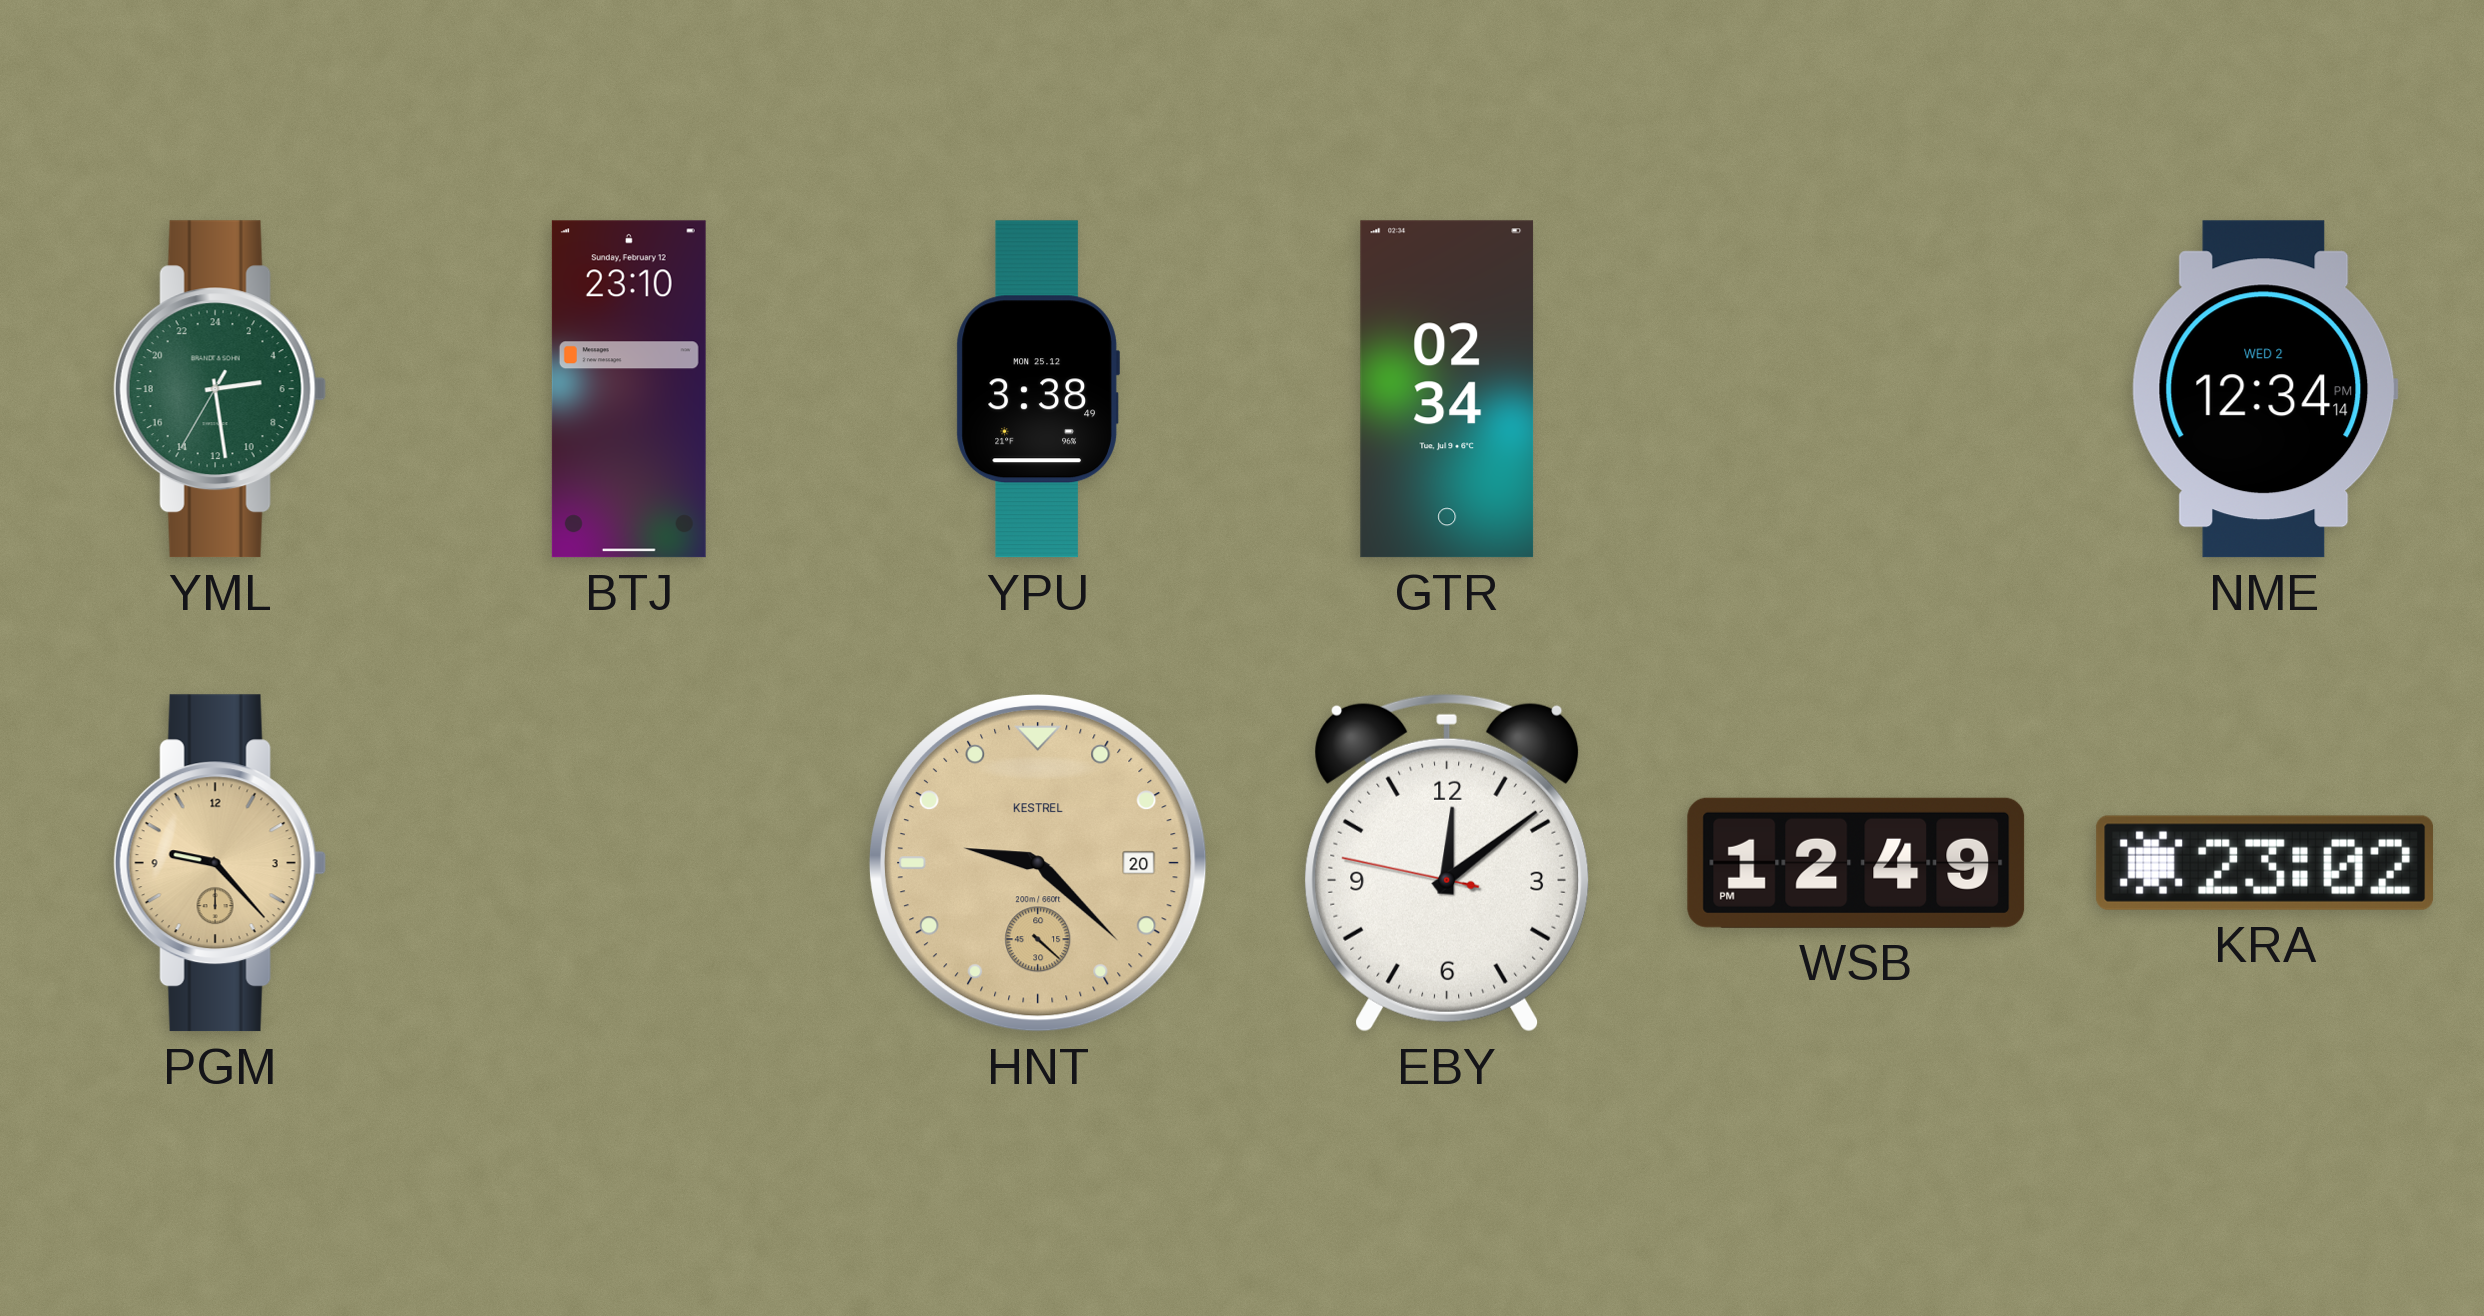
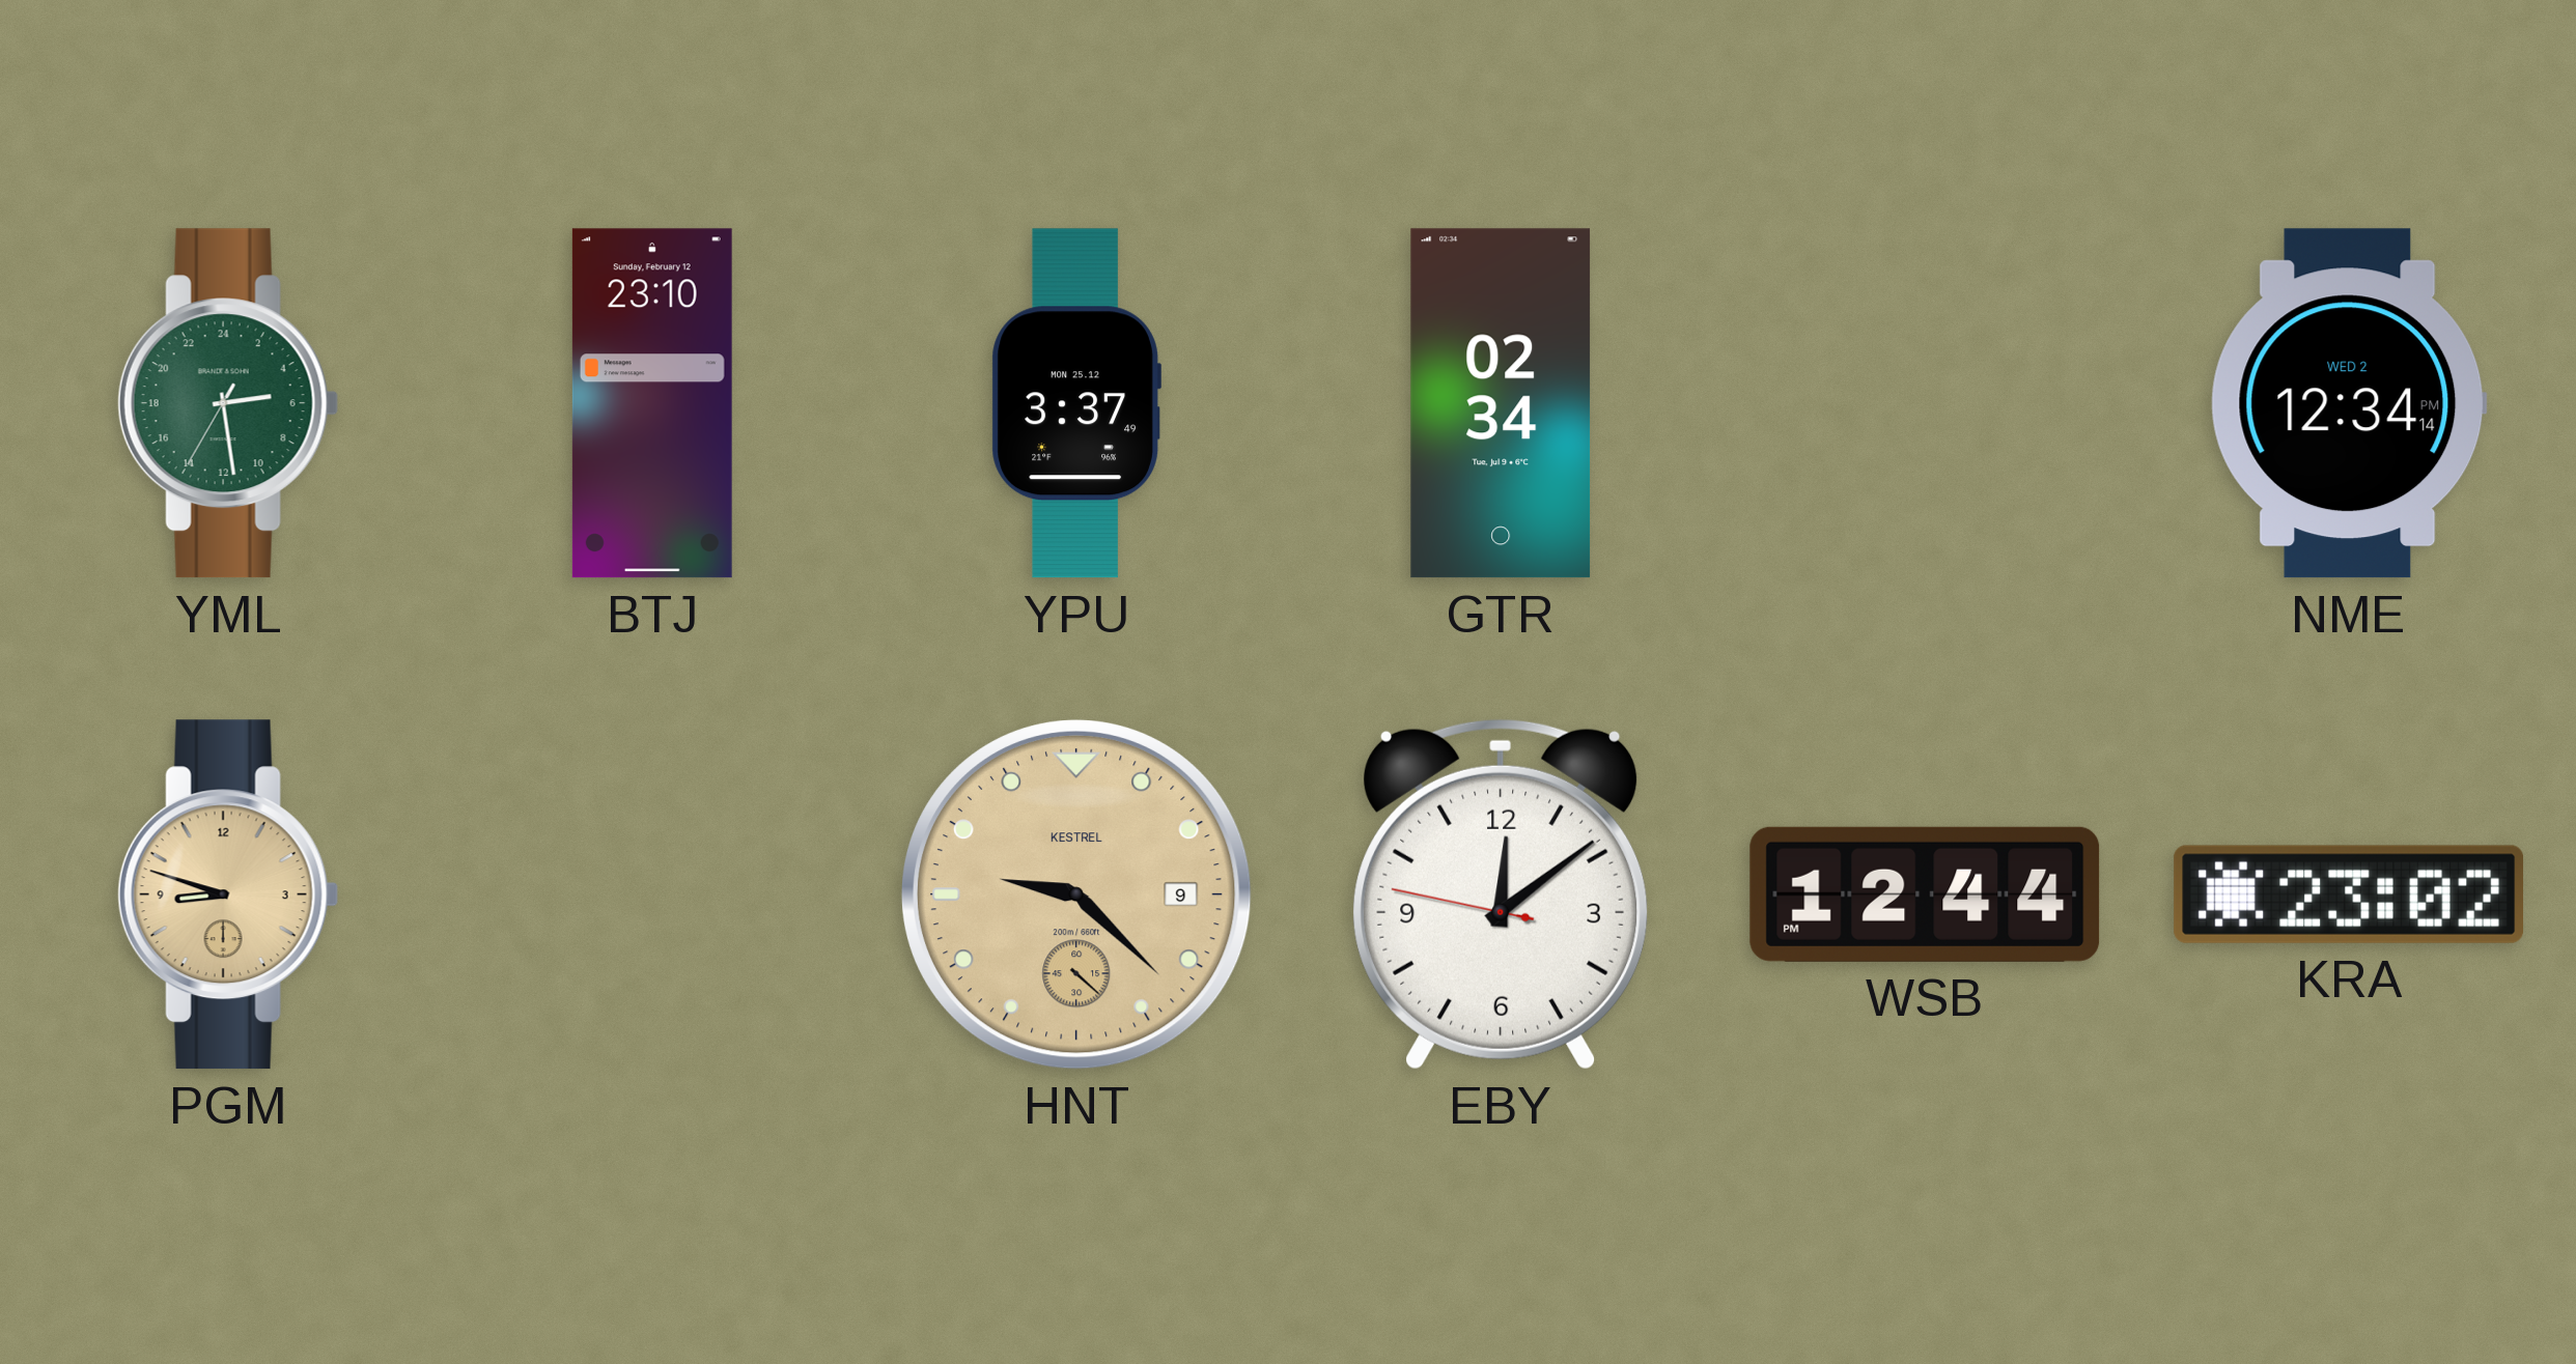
YPU: 3:38 -> 3:37
PGM: 9:23 -> 8:48
HNT date: 20 -> 9
WSB: 12:49 -> 12:44
